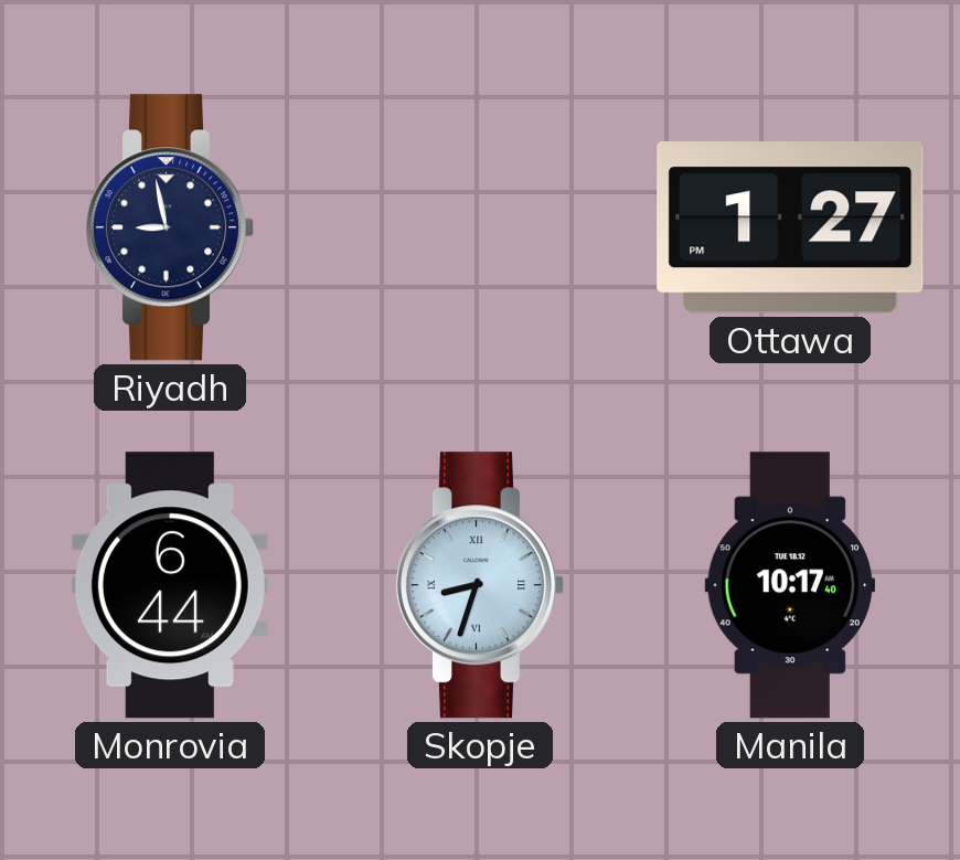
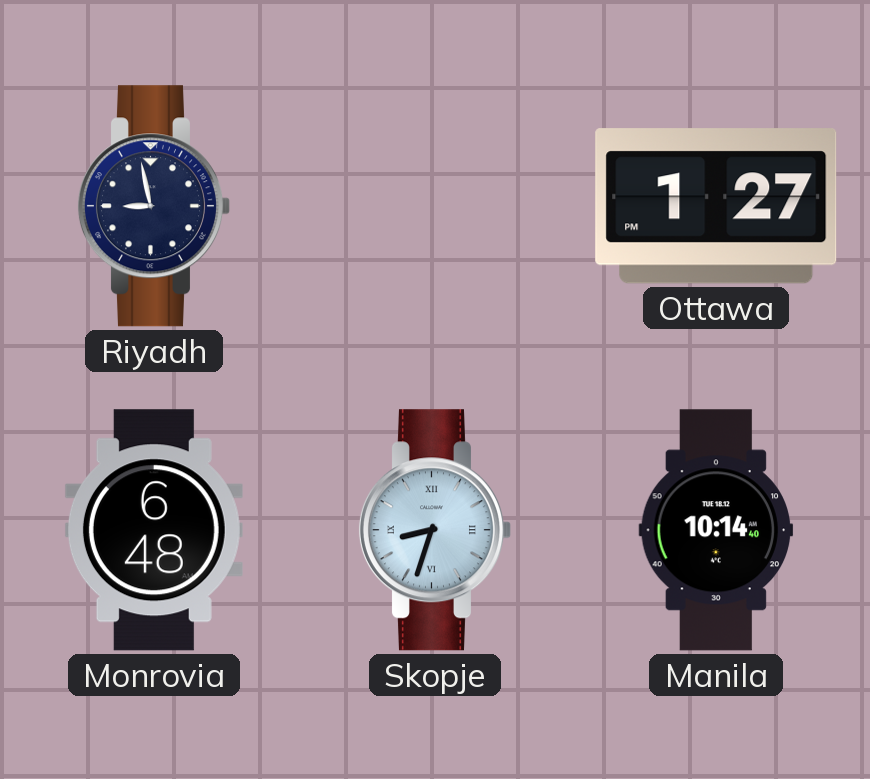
Monrovia: 6:44 -> 6:48
Manila: 10:17 -> 10:14
